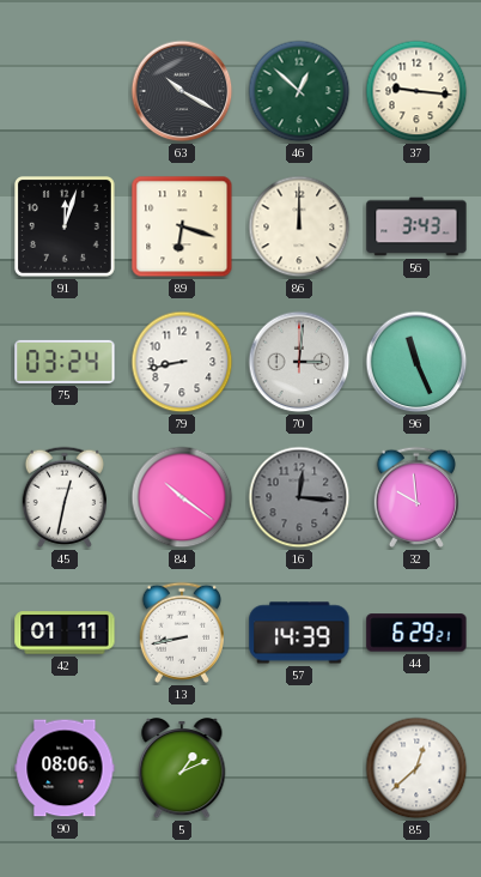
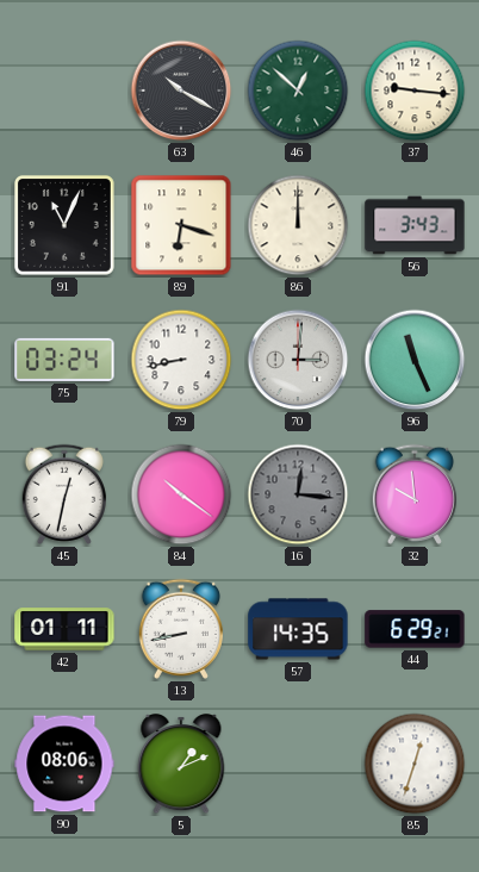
91: 12:03 -> 11:04
57: 14:39 -> 14:35
85: 12:38 -> 12:33
